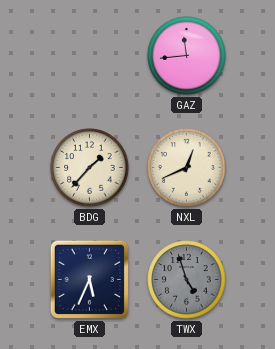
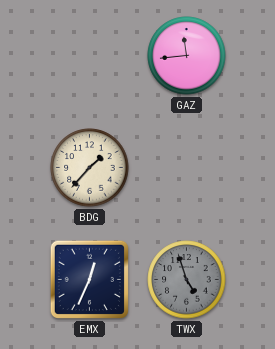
NXL: 12:41 -> none
EMX: 5:34 -> 12:34
